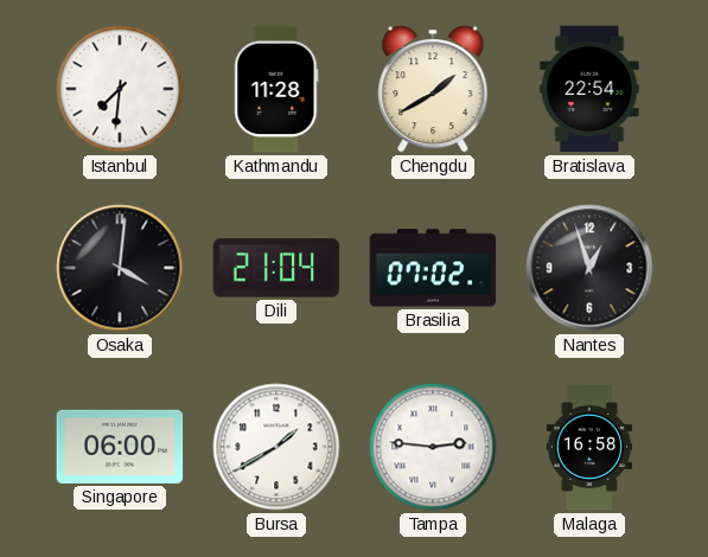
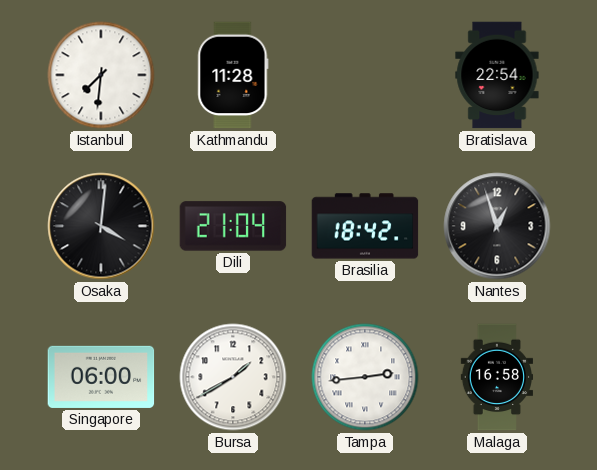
Chengdu: 1:40 -> none
Brasilia: 07:02 -> 18:42
Tampa: 2:46 -> 2:44
